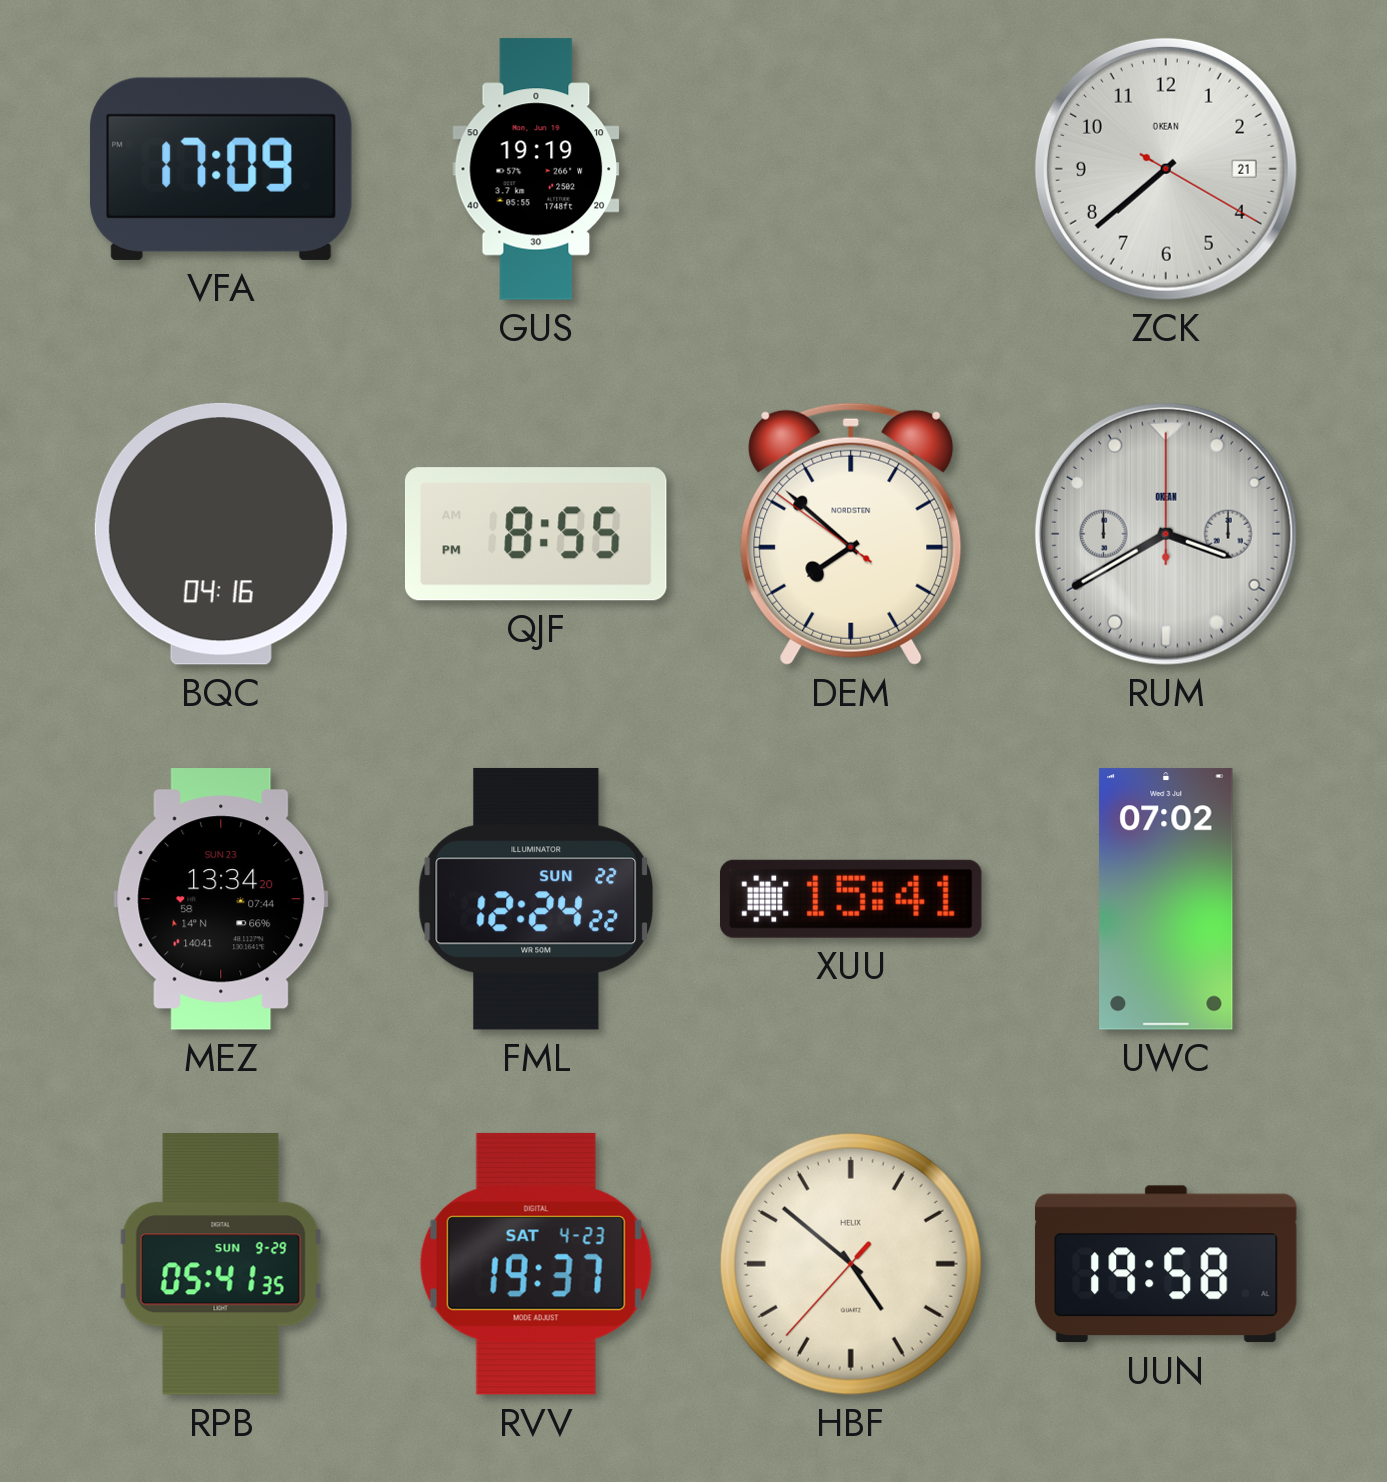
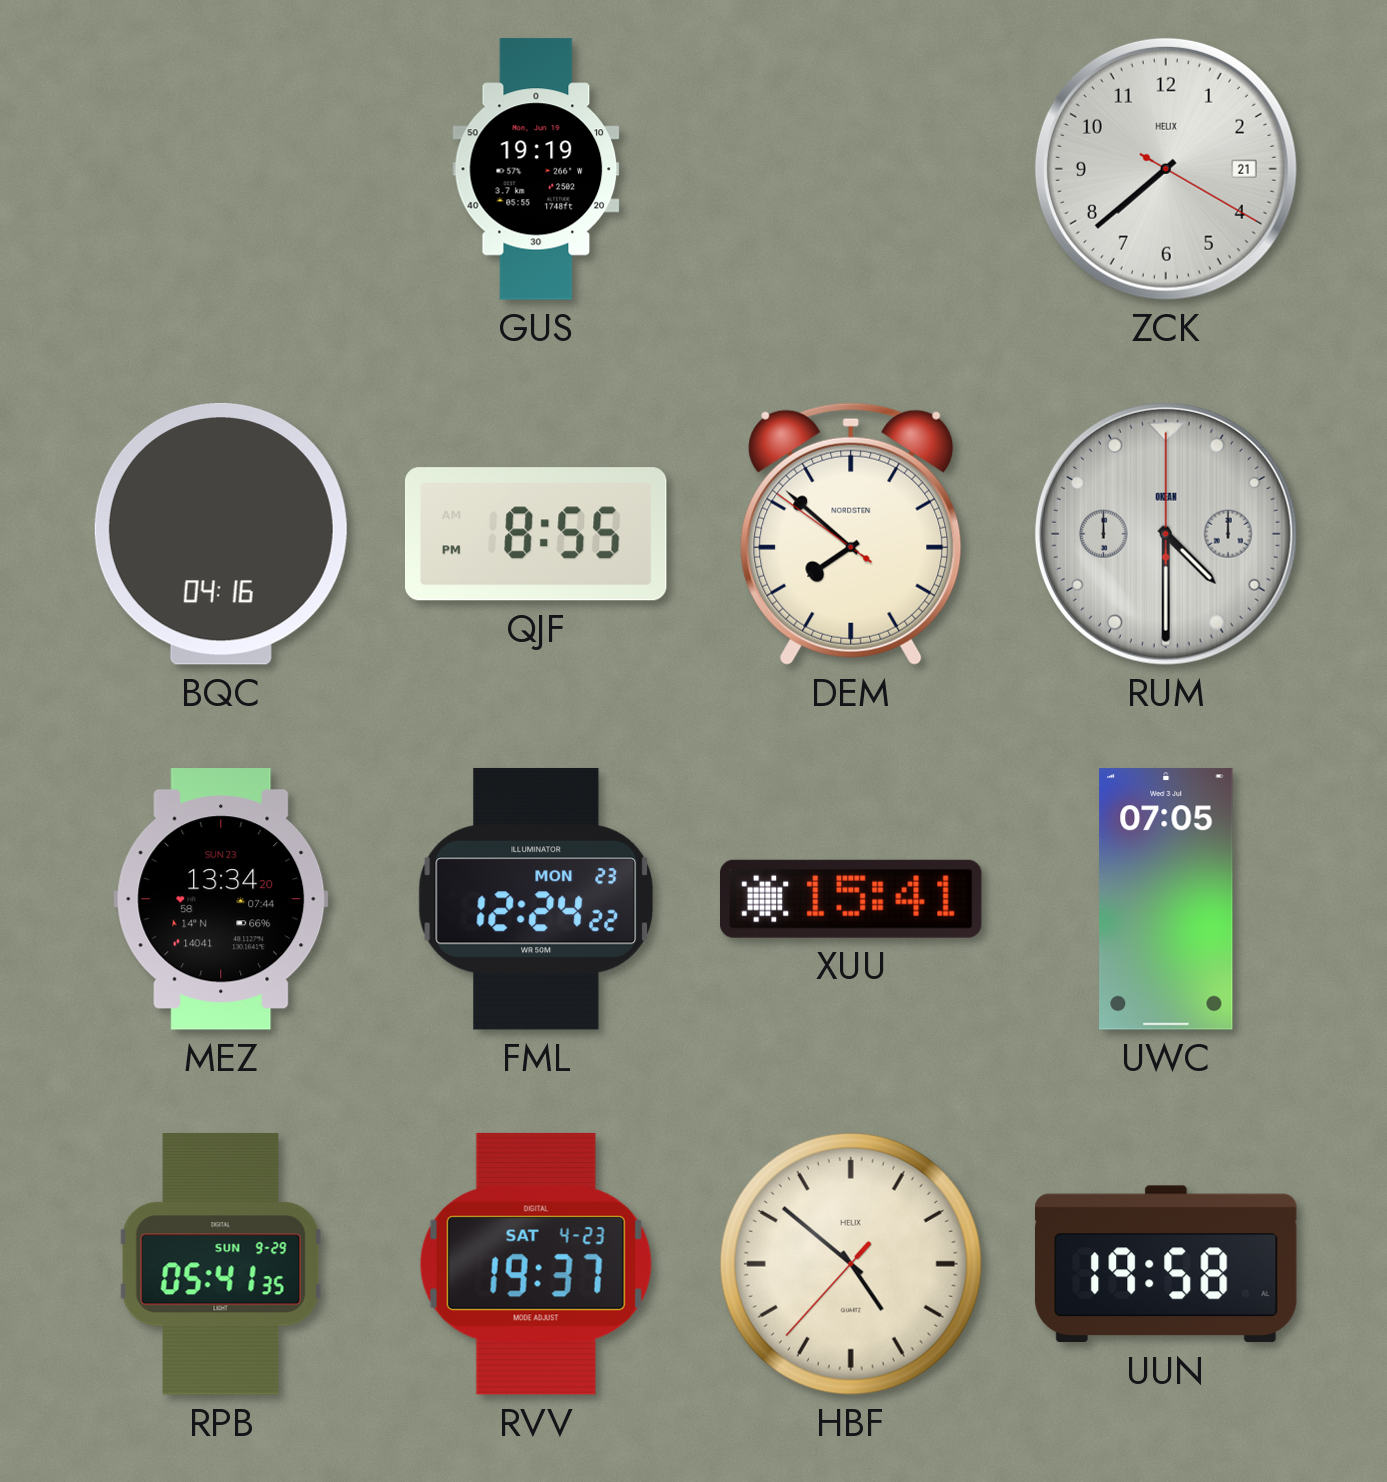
VFA: 17:09 -> none
ZCK brand: OKEAN -> HELIX
RUM: 3:40 -> 4:30
FML date: SUN 22 -> MON 23
UWC: 07:02 -> 07:05
